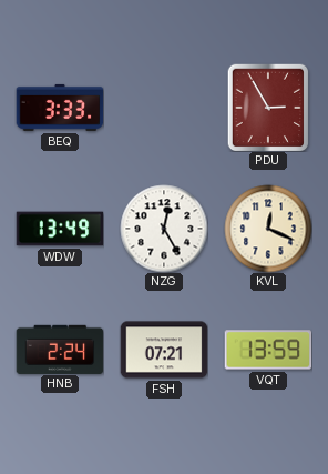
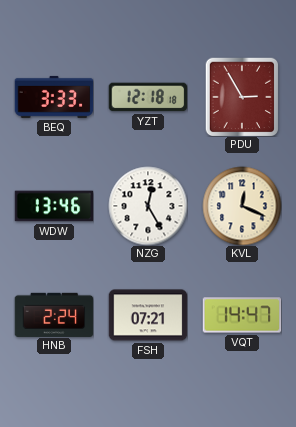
YZT: none -> 12:18
WDW: 13:49 -> 13:46
VQT: 13:59 -> 14:47
